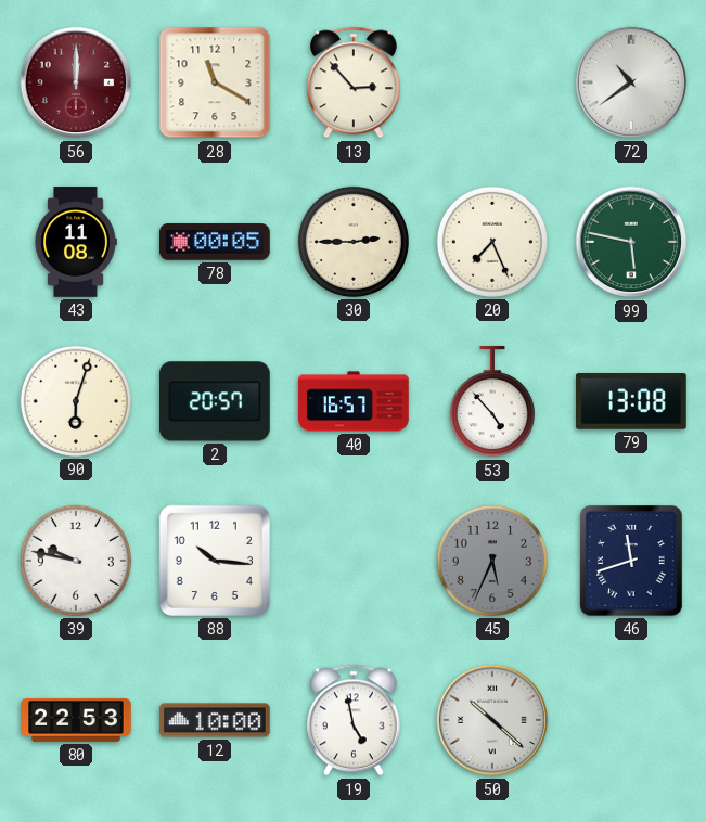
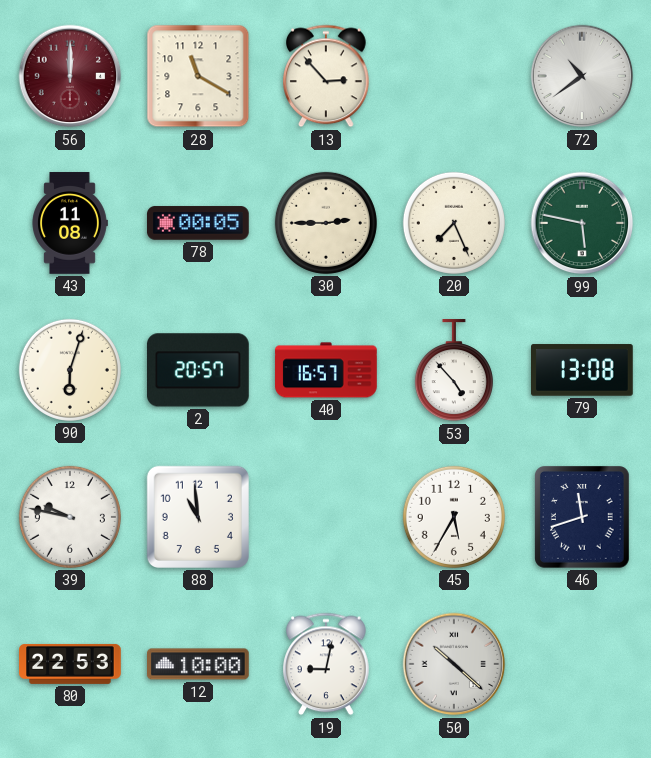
88: 10:16 -> 10:59
45: 5:34 -> 5:35
45 dial: grey -> white
19: 4:58 -> 9:02
